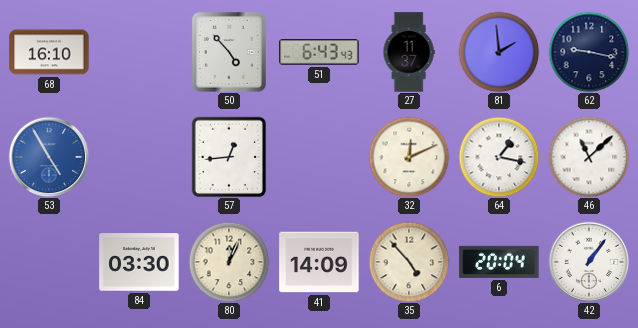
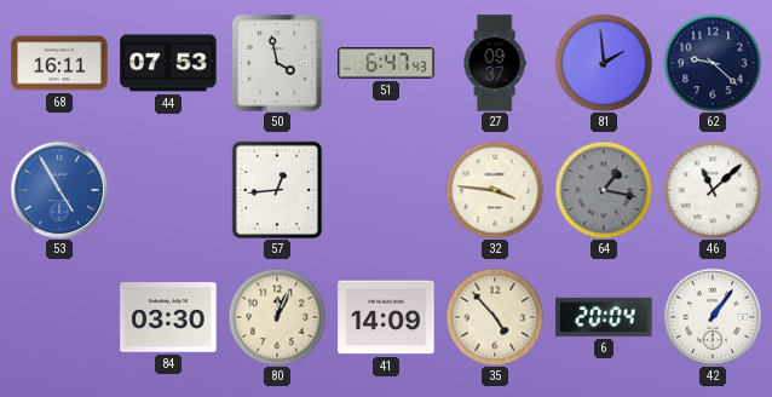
68: 16:10 -> 16:11
44: none -> 07:53
50: 4:53 -> 3:58
51: 6:43 -> 6:47
27: 11:37 -> 09:37
62: 9:17 -> 9:22
32: 12:11 -> 3:46
64 dial: white -> grey
